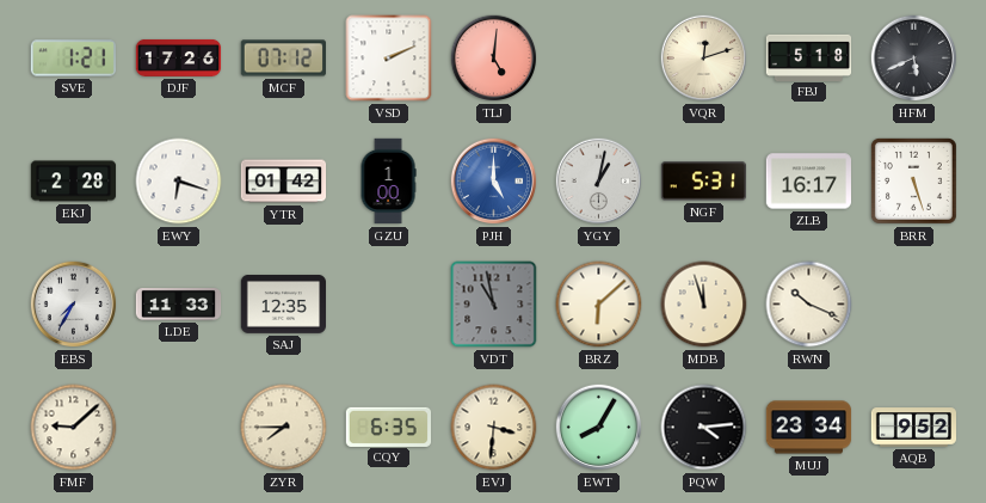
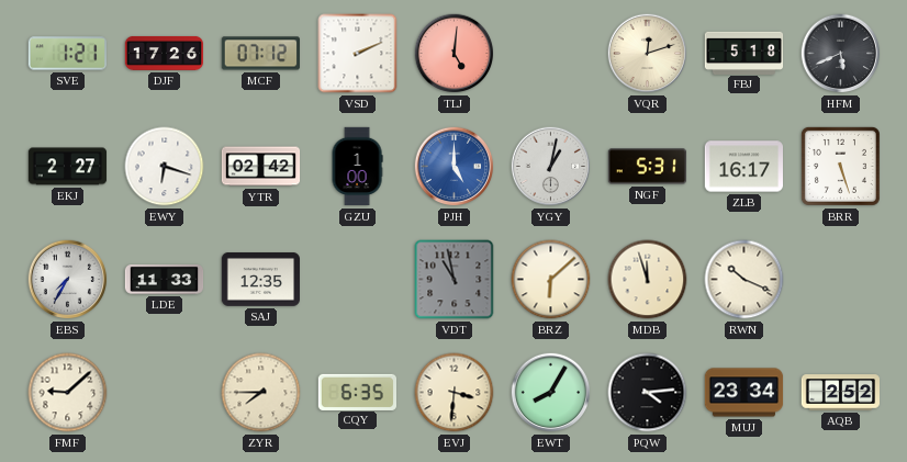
EKJ: 2:28 -> 2:27
YTR: 01:42 -> 02:42
AQB: 9:52 -> 2:52
